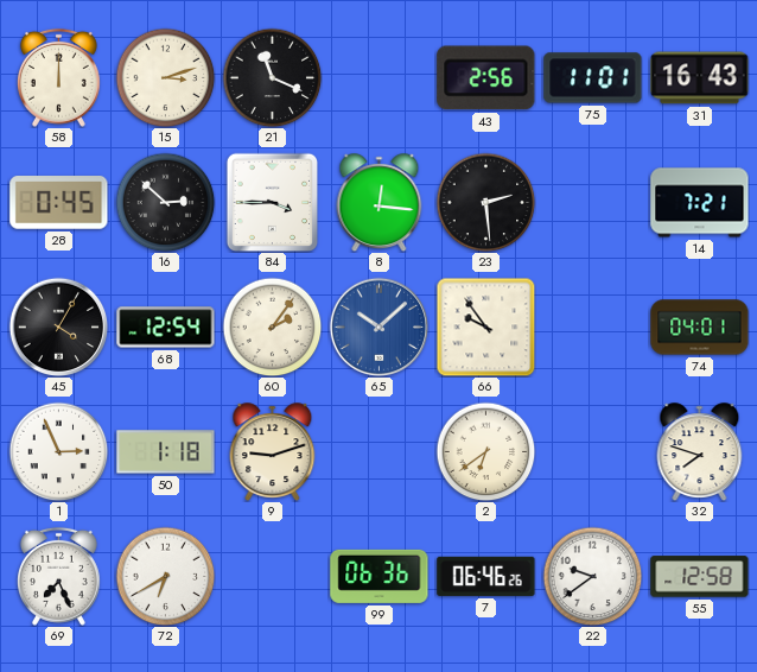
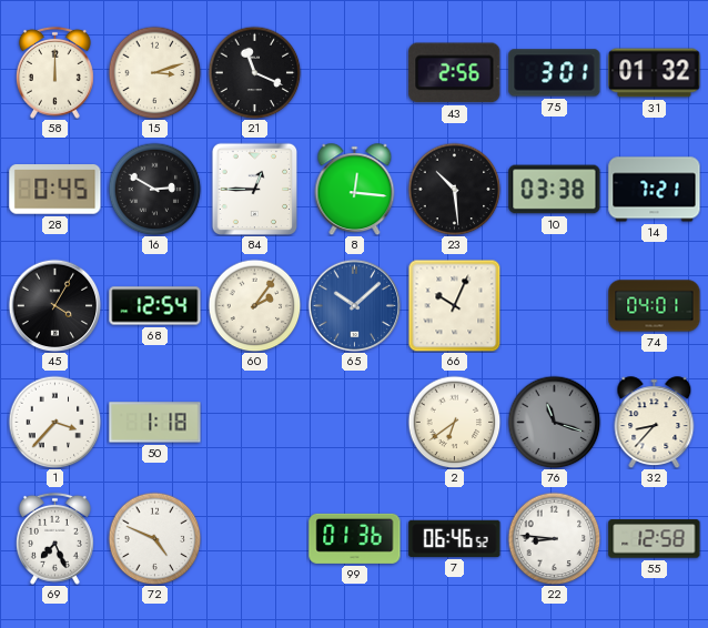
75: 11:01 -> 3:01
31: 16:43 -> 01:32
16: 2:52 -> 2:50
84: 3:45 -> 12:45
23: 2:29 -> 10:29
10: none -> 03:38
66: 9:54 -> 10:04
1: 2:56 -> 3:37
9: 9:12 -> none
76: none -> 11:18
32: 7:48 -> 8:37
72: 6:40 -> 4:49
99: 06:36 -> 01:36
7: 06:46:26 -> 06:46:52
22: 9:39 -> 8:46
